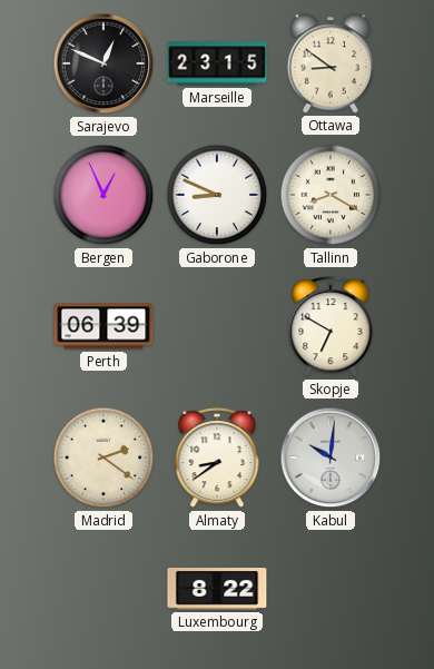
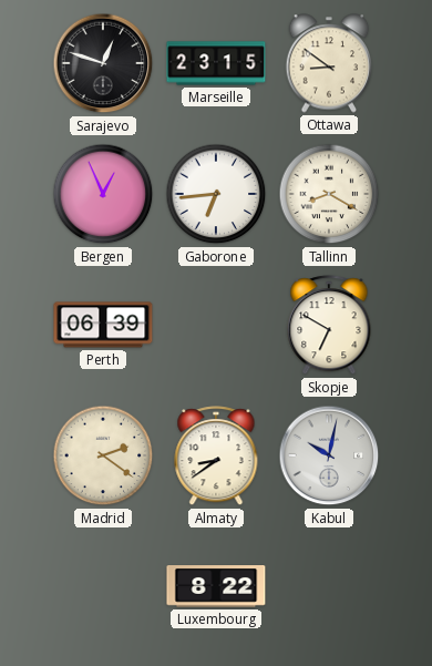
Sarajevo: 12:49 -> 12:48
Gaborone: 8:49 -> 6:44
Kabul: 10:01 -> 10:02
